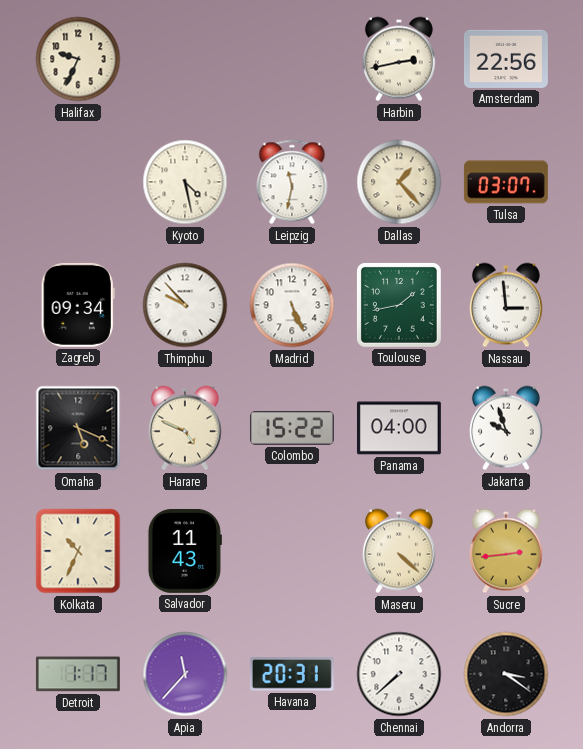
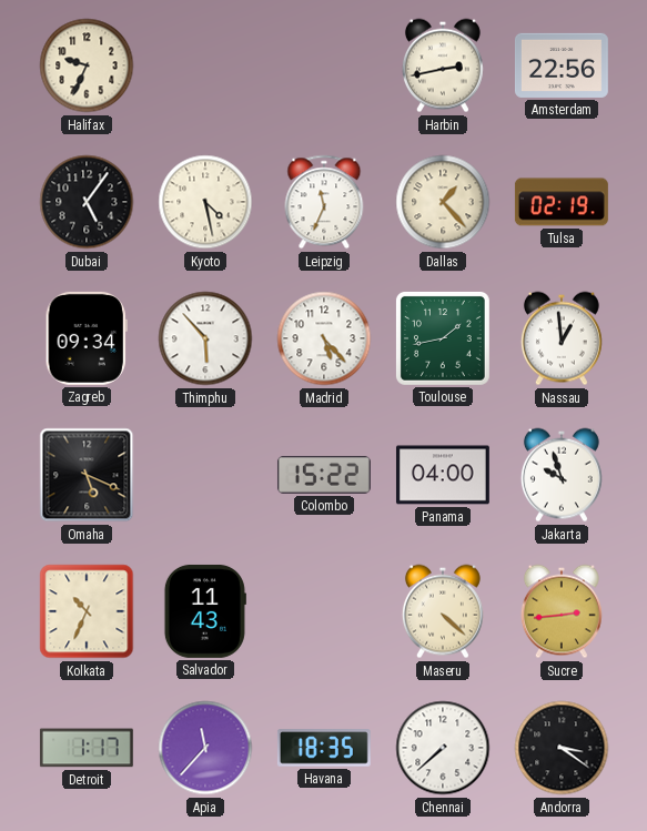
Dubai: none -> 5:06
Leipzig: 11:32 -> 11:34
Tulsa: 03:07 -> 02:19
Thimphu: 9:53 -> 5:53
Madrid: 5:26 -> 5:23
Nassau: 2:59 -> 12:59
Harare: 4:49 -> none
Havana: 20:31 -> 18:35
